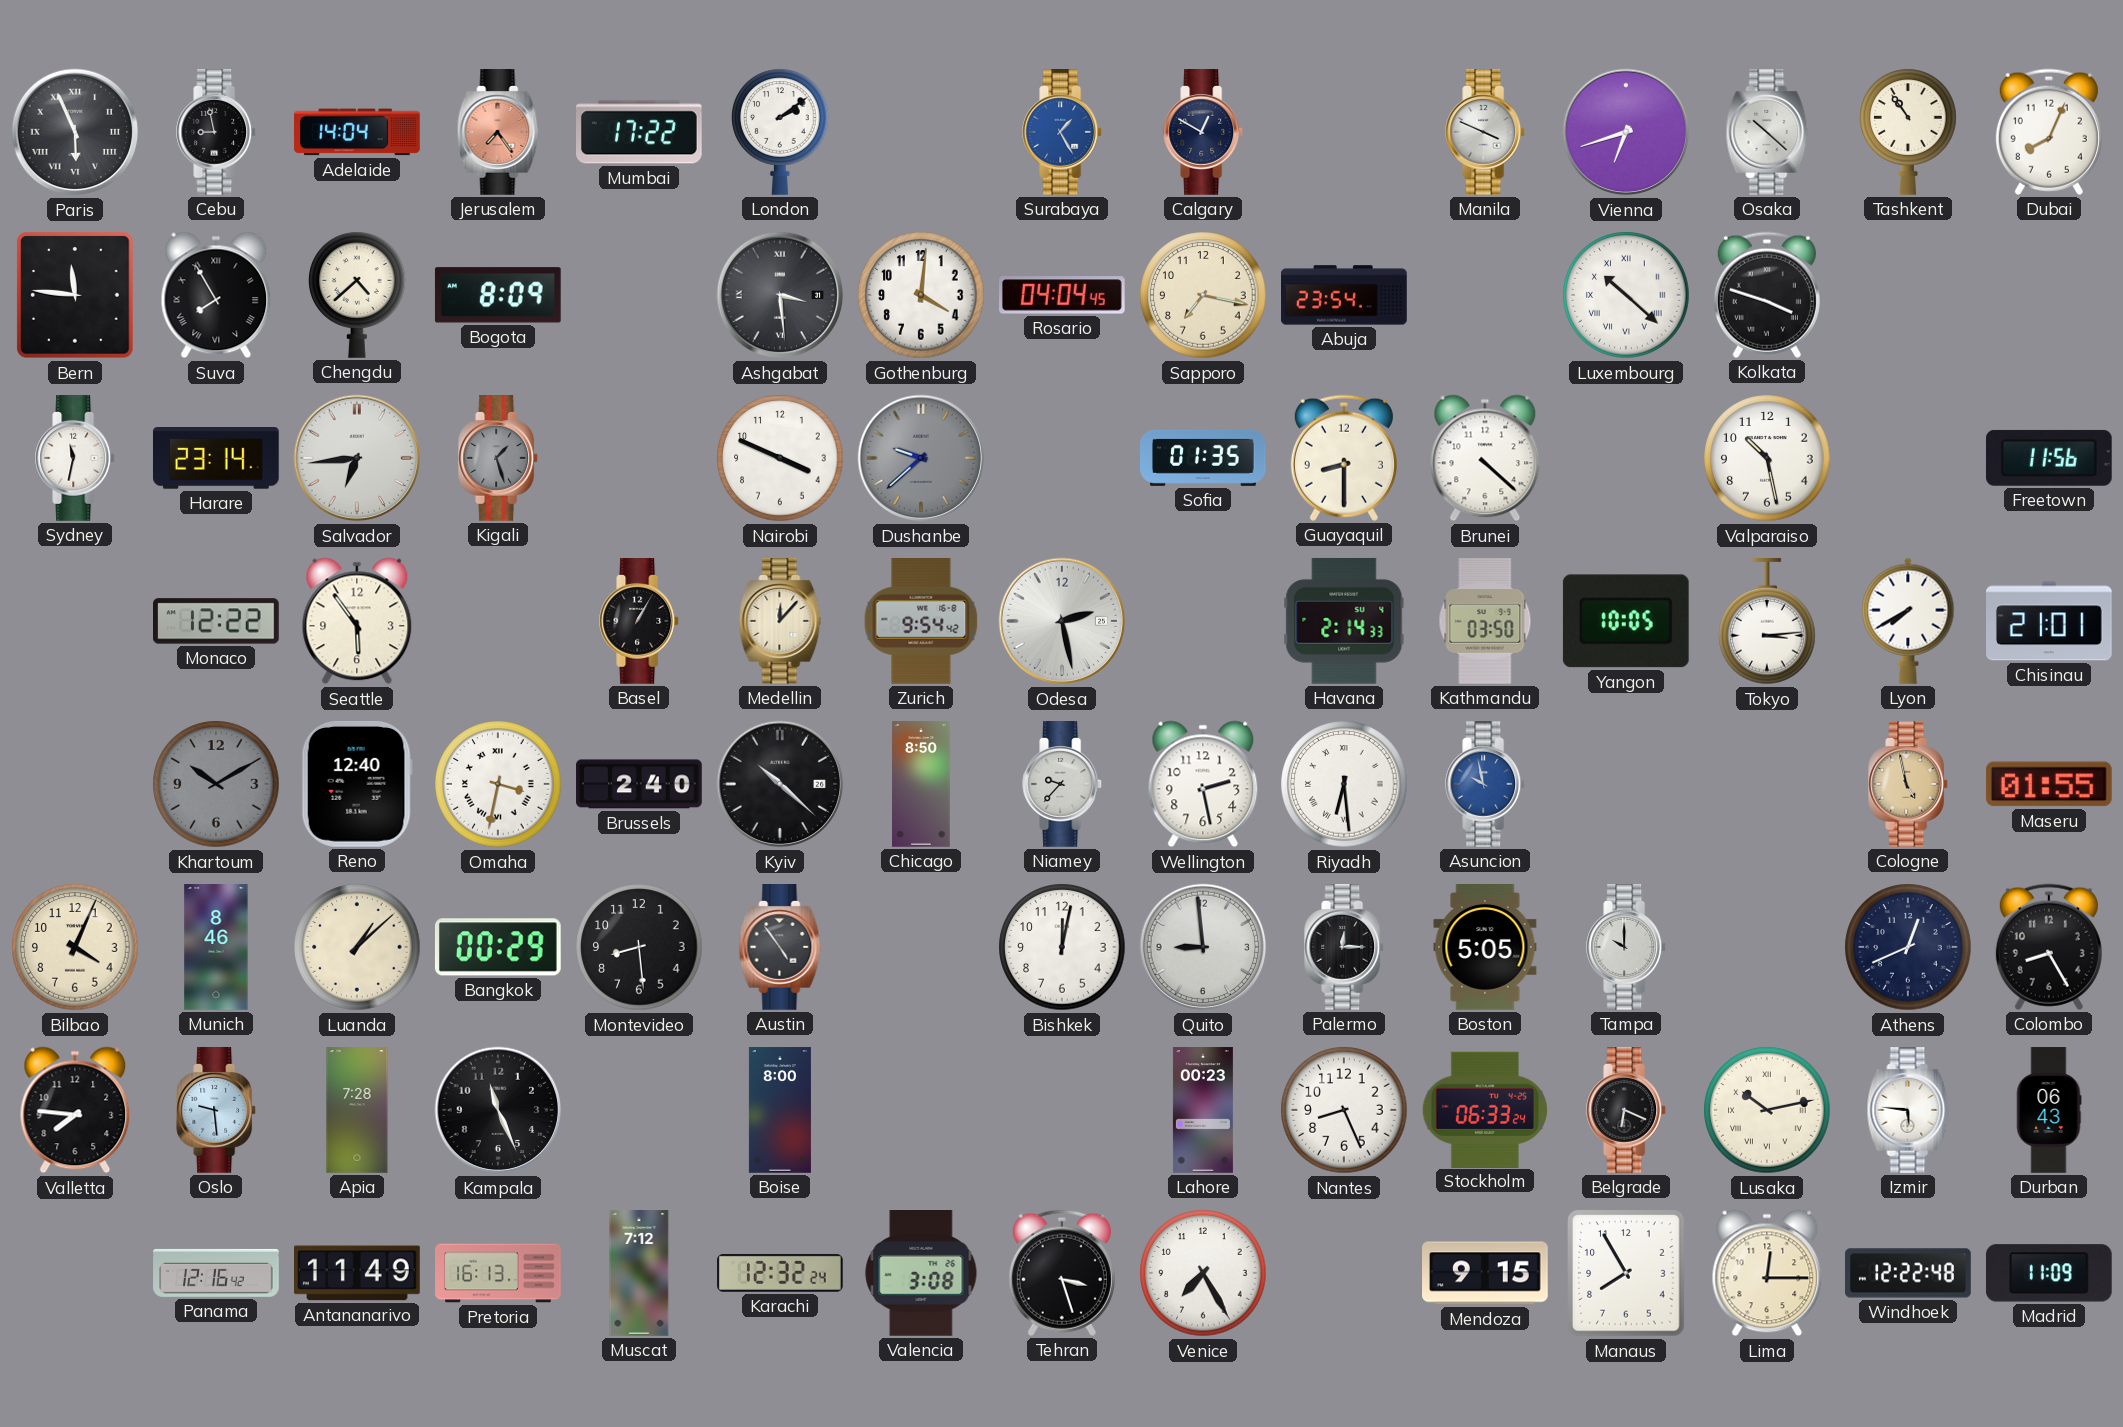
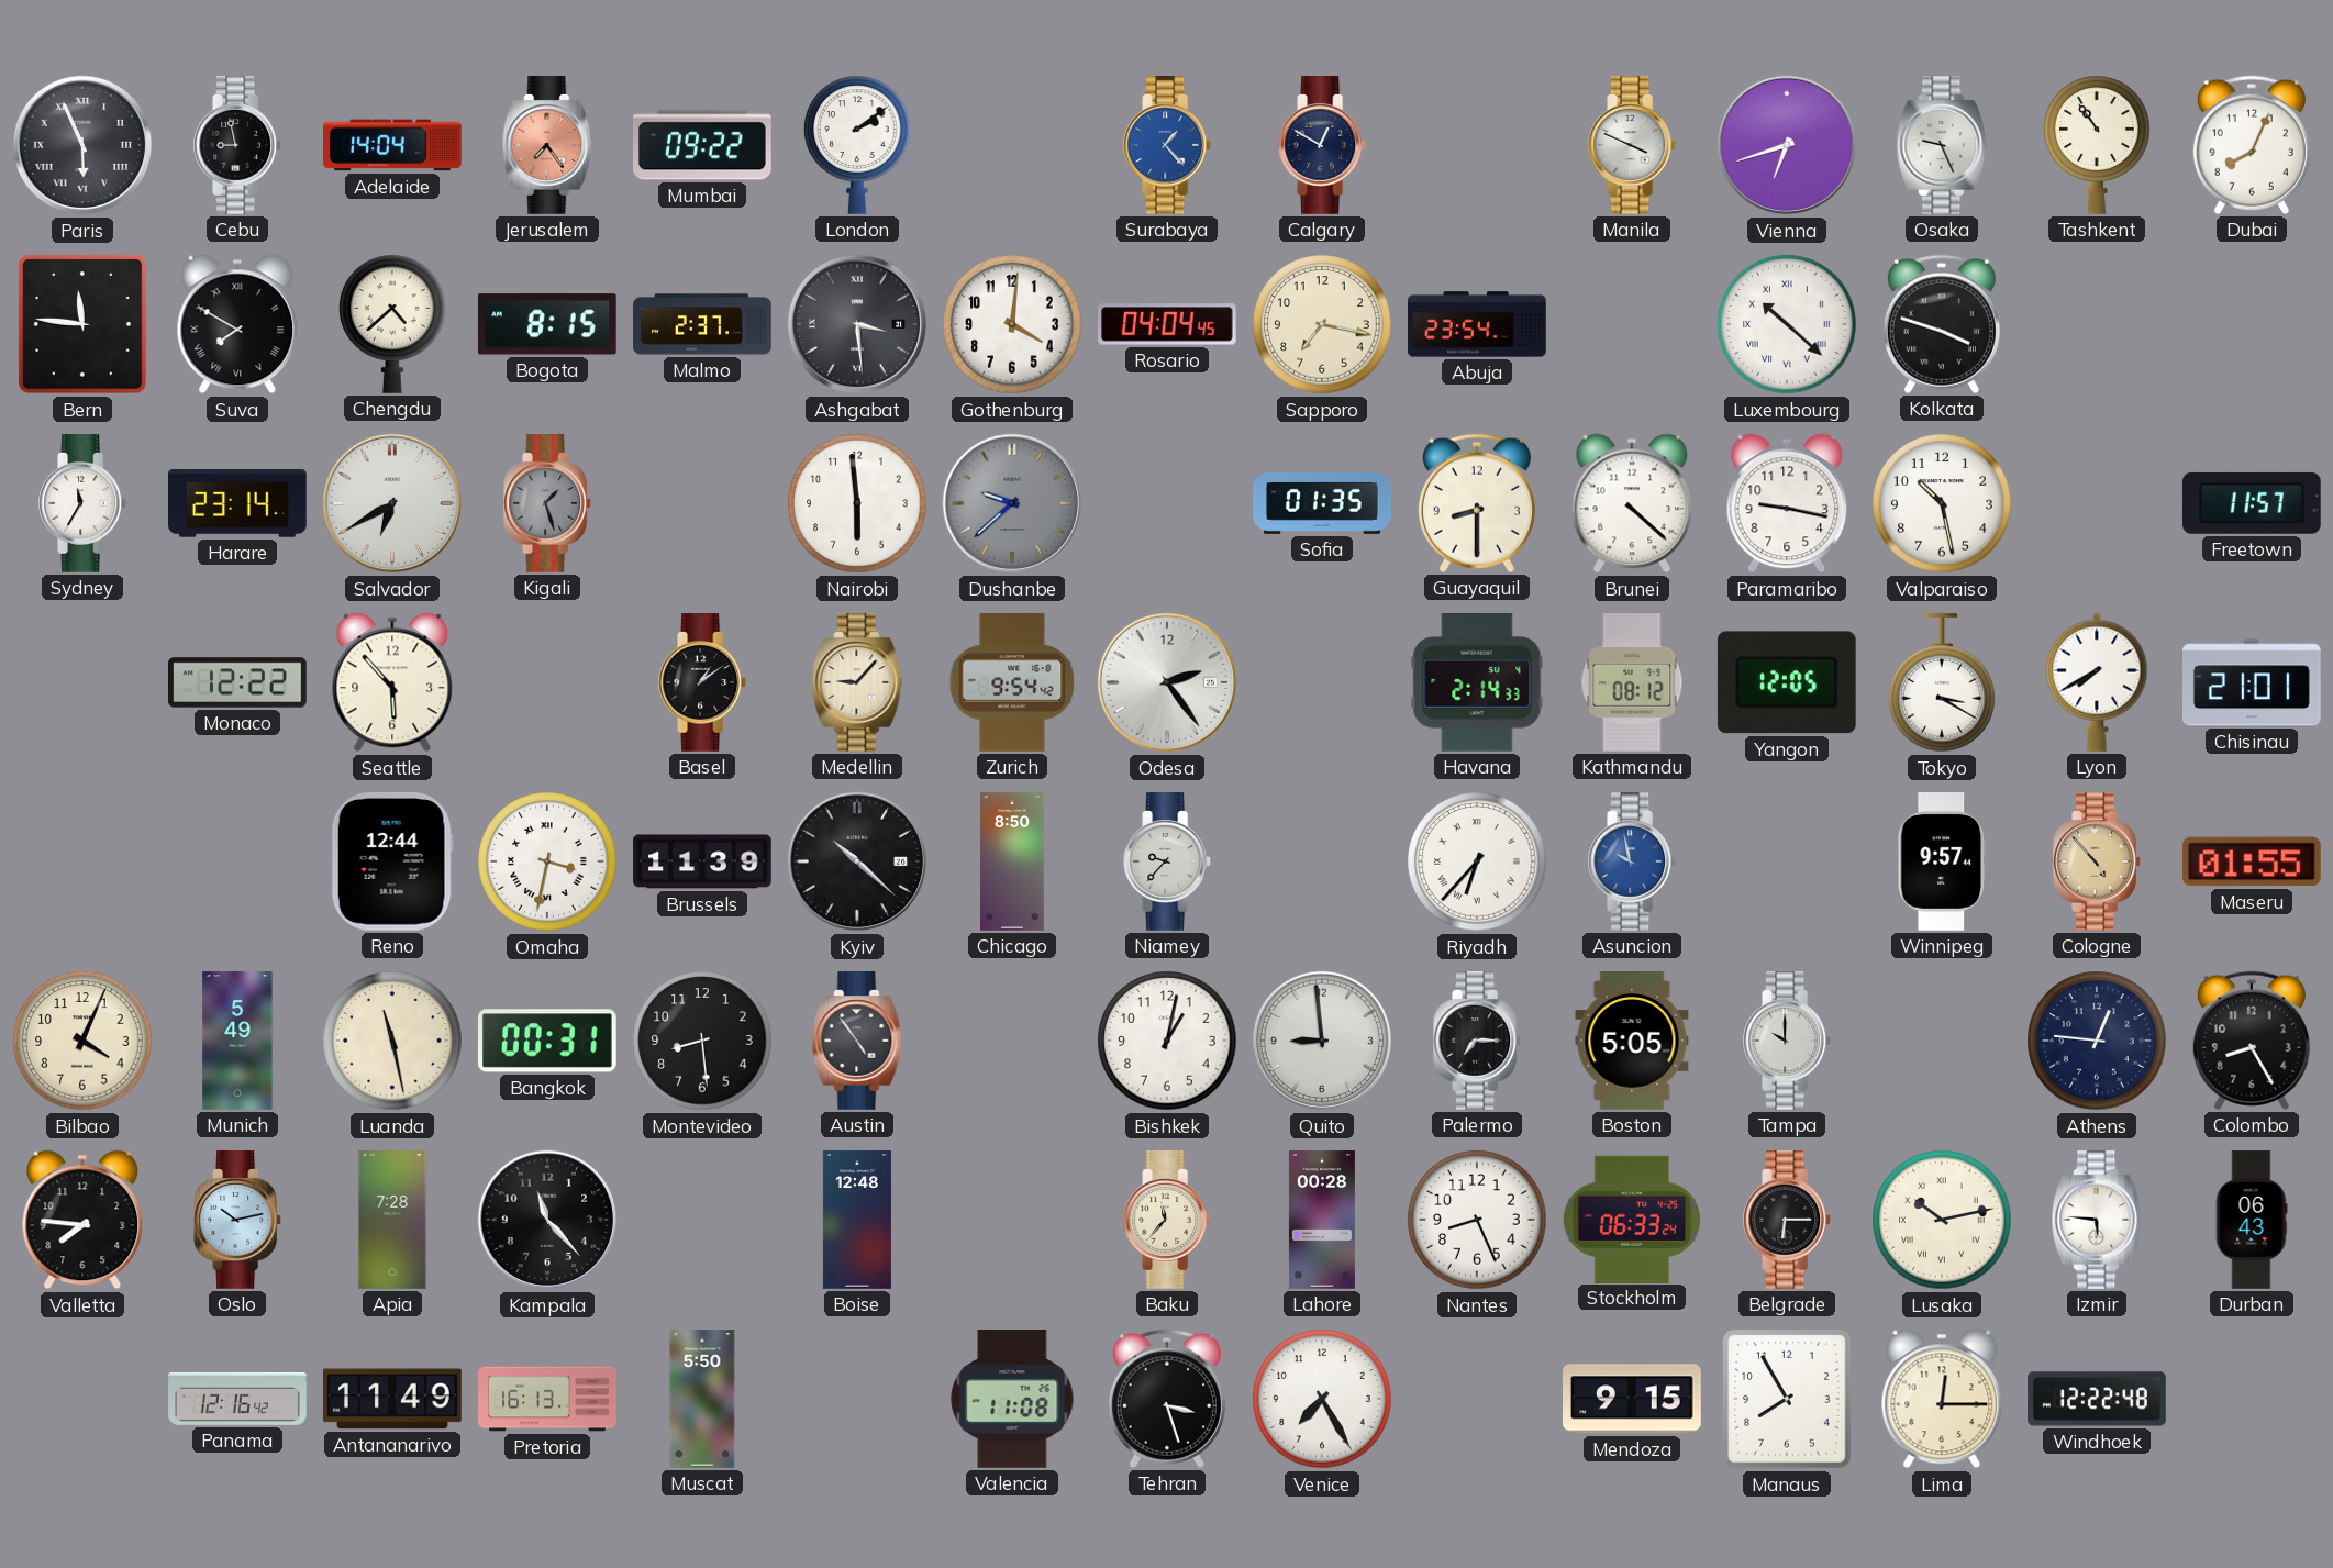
Mumbai: 17:22 -> 09:22
Surabaya: 1:25 -> 1:23
Osaka: 10:22 -> 9:26
Suva: 7:55 -> 7:50
Bogota: 8:09 -> 8:15
Malmo: none -> 2:37
Sydney: 11:32 -> 11:35
Salvador: 6:44 -> 6:40
Nairobi: 3:49 -> 5:59
Paramaribo: none -> 9:17
Freetown: 11:56 -> 11:57
Seattle: 5:54 -> 5:53
Basel: 1:05 -> 1:09
Medellin: 12:07 -> 9:07
Odesa: 2:28 -> 2:24
Kathmandu: 03:50 -> 08:12
Yangon: 10:05 -> 12:05
Tokyo: 3:14 -> 3:20
Khartoum: 10:10 -> none
Reno: 12:40 -> 12:44
Brussels: 2:40 -> 11:39
Wellington: 2:28 -> none
Riyadh: 6:29 -> 6:37
Winnipeg: none -> 9:57
Cologne: 4:58 -> 4:53
Munich: 8:46 -> 5:49
Luanda: 1:08 -> 11:28
Bangkok: 00:29 -> 00:31
Bishkek: 12:02 -> 1:02
Palermo: 12:15 -> 7:15
Athens: 12:41 -> 12:46
Oslo: 9:29 -> 10:13
Kampala: 11:26 -> 11:23
Boise: 8:00 -> 12:48
Baku: none -> 11:37
Lahore: 00:23 -> 00:28
Belgrade: 6:19 -> 6:15
Muscat: 7:12 -> 5:50
Karachi: 12:32 -> none
Valencia: 3:08 -> 11:08
Madrid: 11:09 -> none
